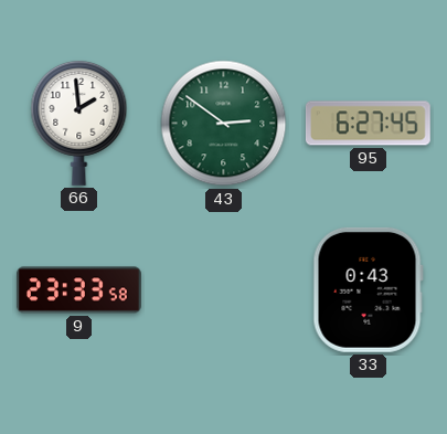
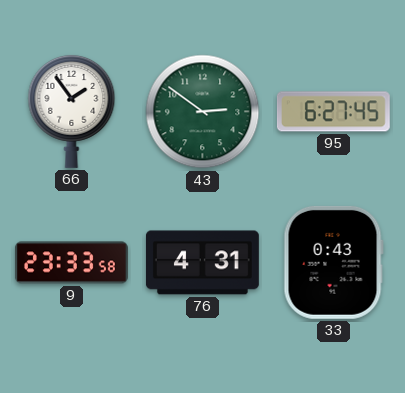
66: 1:59 -> 1:54
76: none -> 4:31
